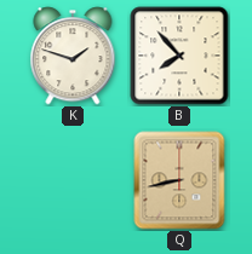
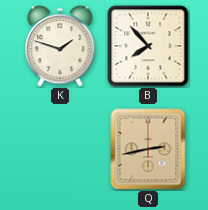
Q: 8:43 -> 2:43
